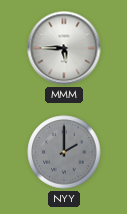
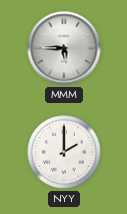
NYY dial: grey -> white
